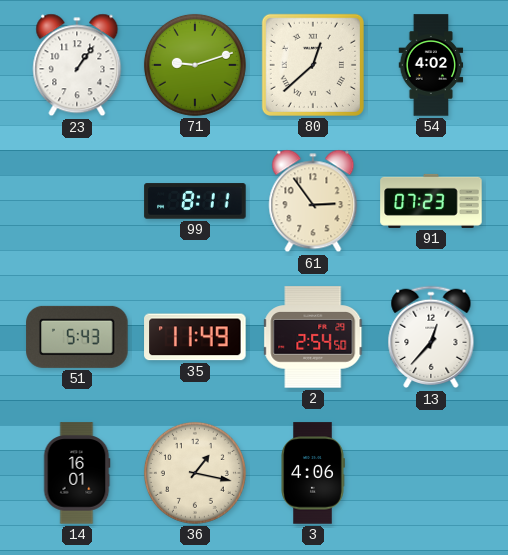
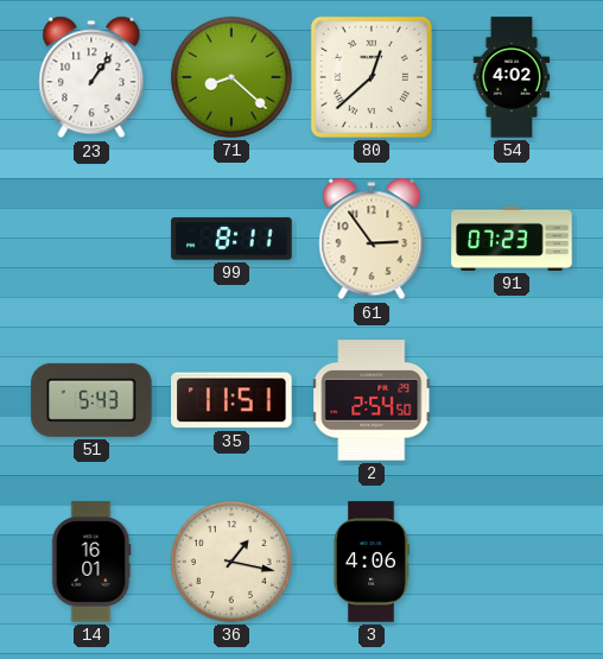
71: 9:12 -> 8:22
35: 11:49 -> 11:51
13: 12:37 -> none
